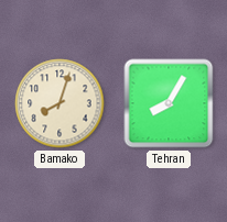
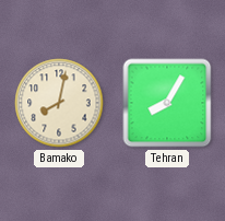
Bamako: 8:03 -> 8:02
